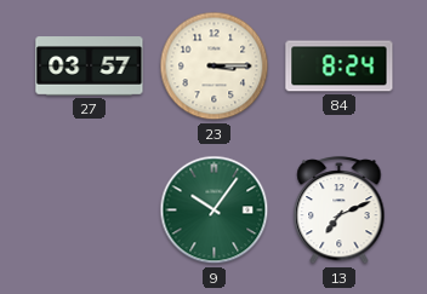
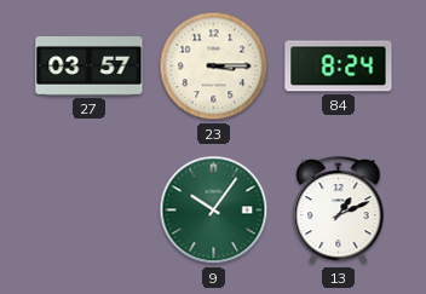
13: 7:11 -> 1:11
